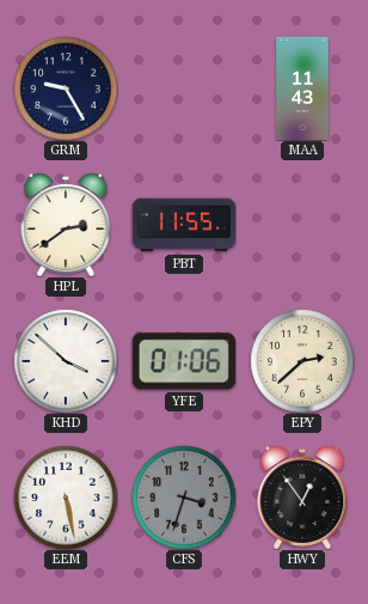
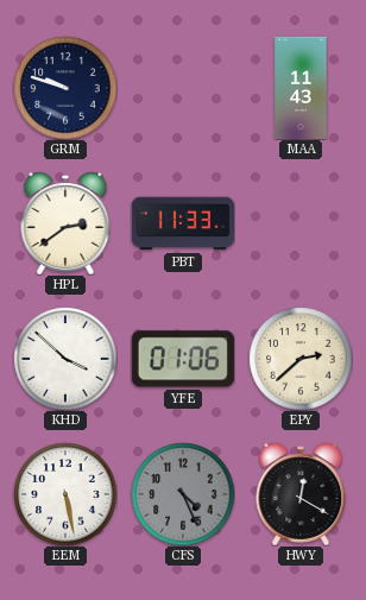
GRM: 9:25 -> 9:48
PBT: 11:55 -> 11:33
CFS: 3:33 -> 4:26
HWY: 12:54 -> 12:20
